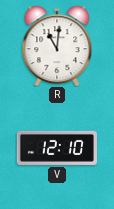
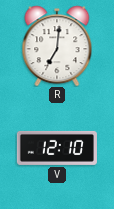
R: 11:01 -> 7:01
